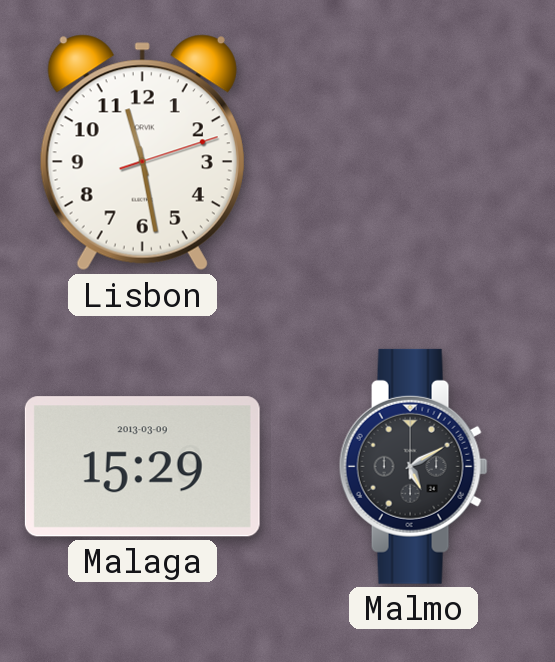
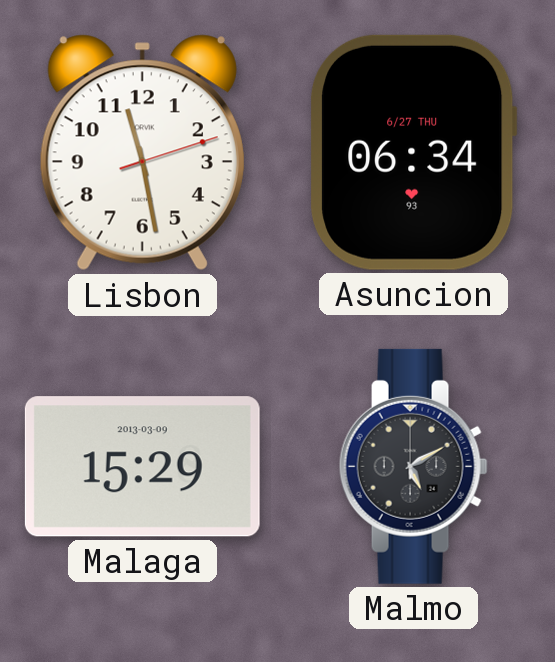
Asuncion: none -> 06:34
